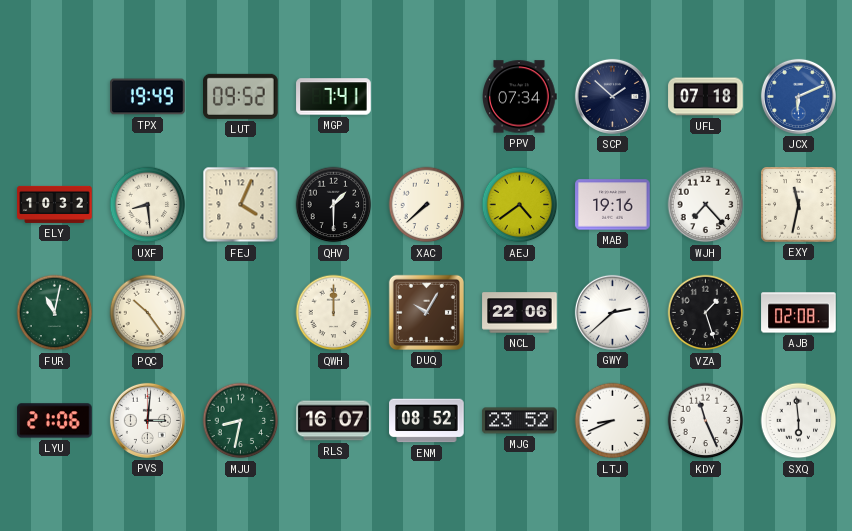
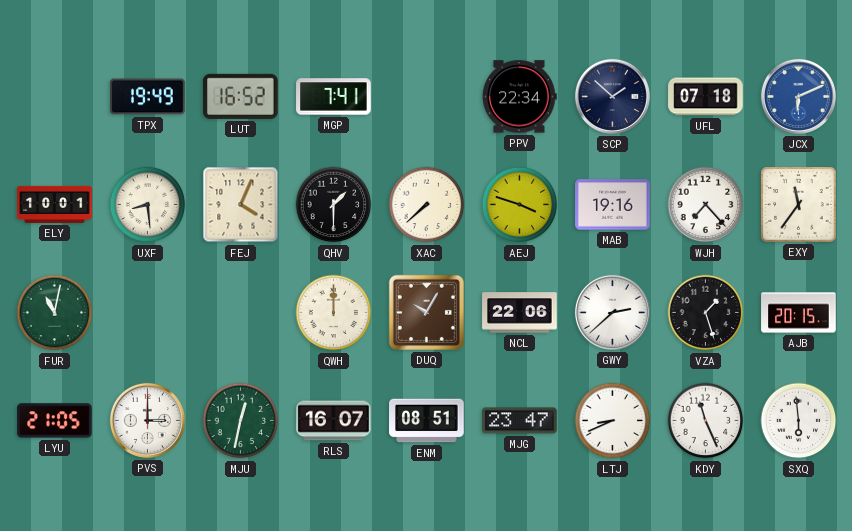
LUT: 09:52 -> 16:52
PPV: 07:34 -> 22:34
ELY: 10:32 -> 10:01
AEJ: 4:39 -> 3:48
EXY: 11:32 -> 11:36
PQC: 10:24 -> none
AJB: 02:08 -> 20:15
LYU: 21:06 -> 21:05
PVS: 3:01 -> 3:00
MJU: 8:32 -> 12:32
ENM: 08:52 -> 08:51
MJG: 23:52 -> 23:47
